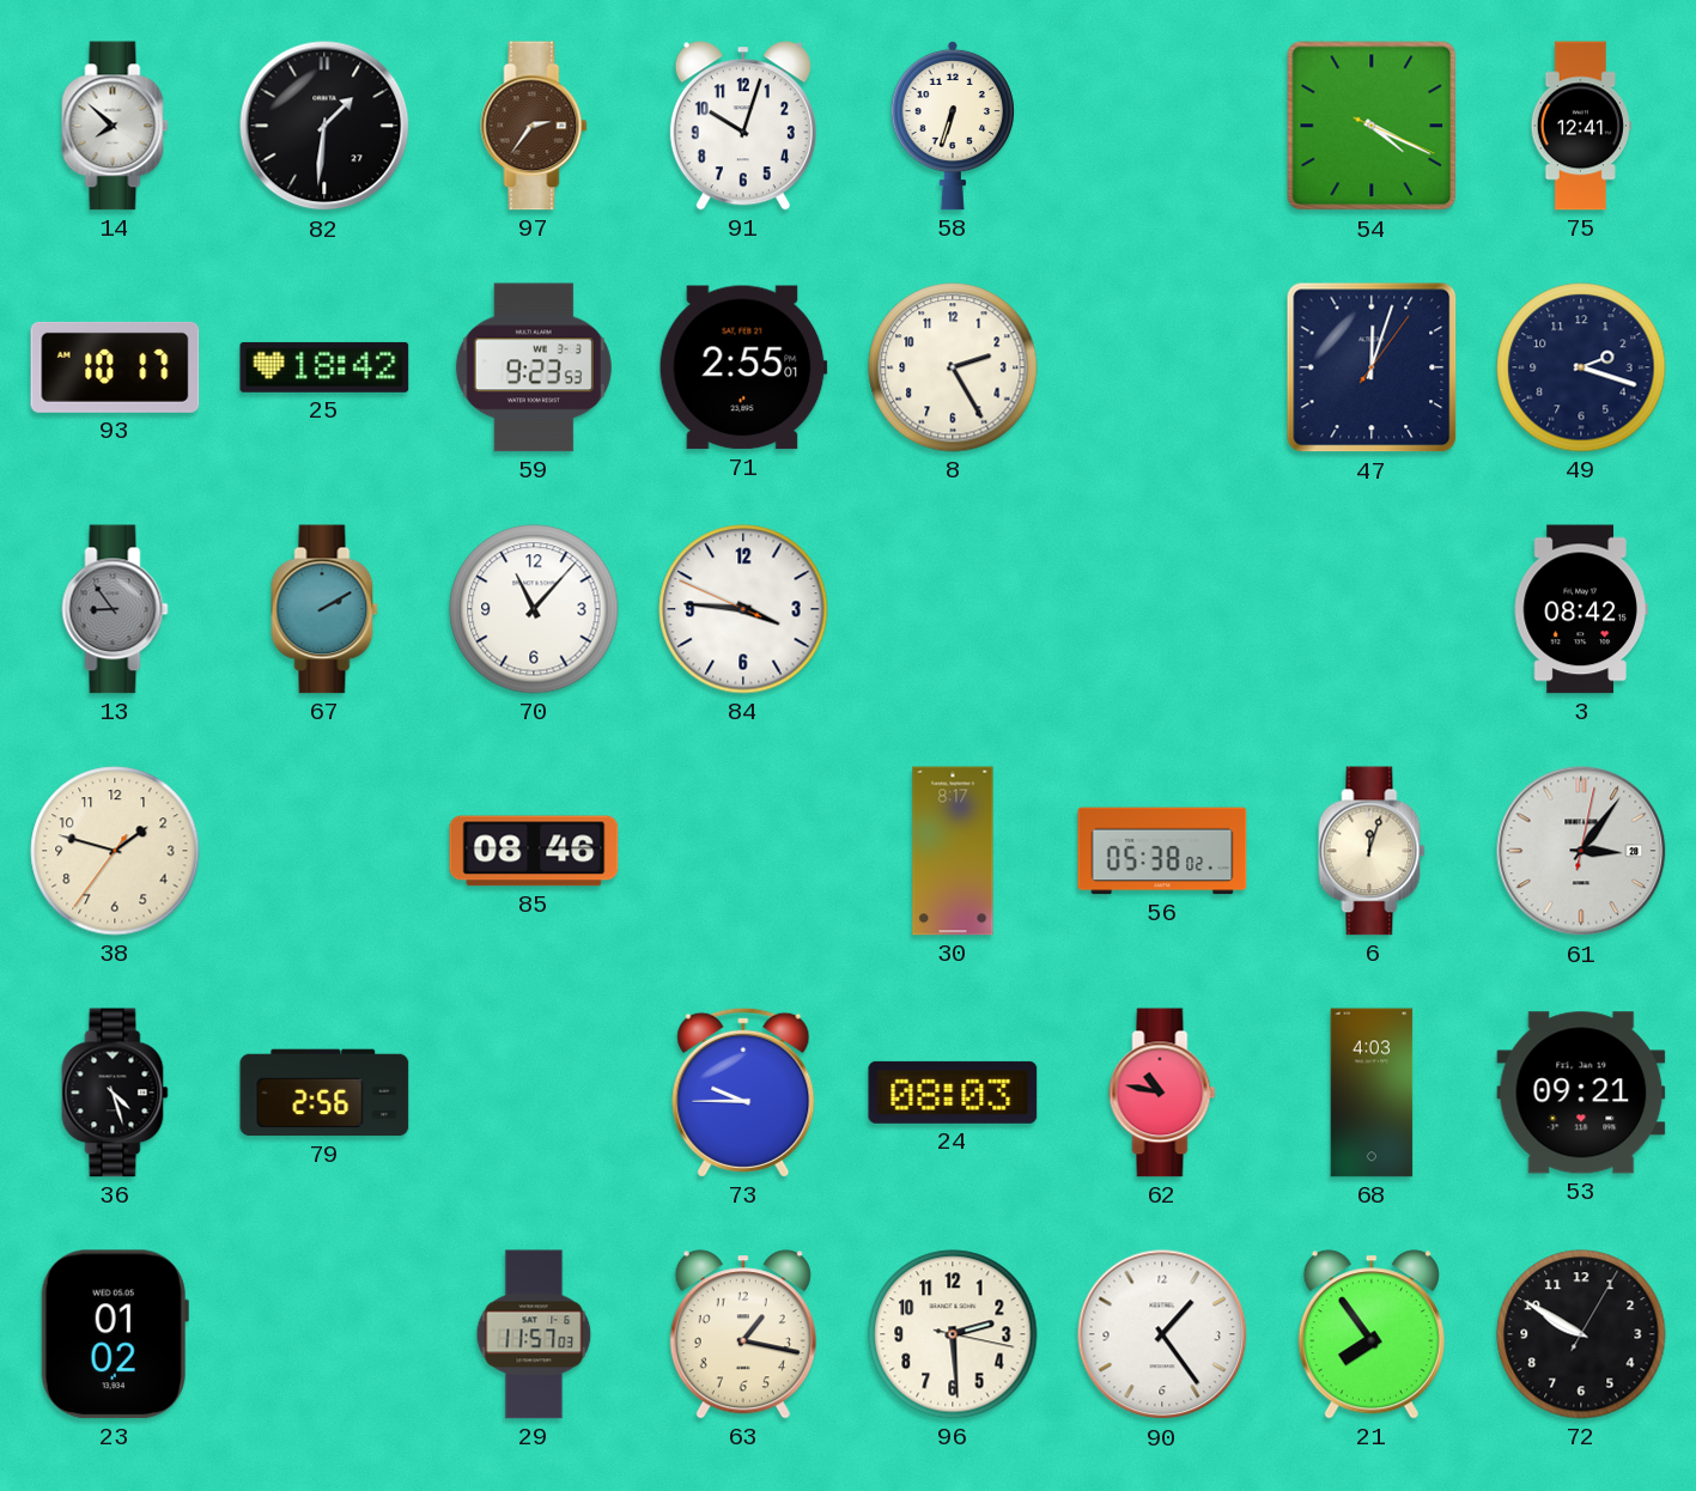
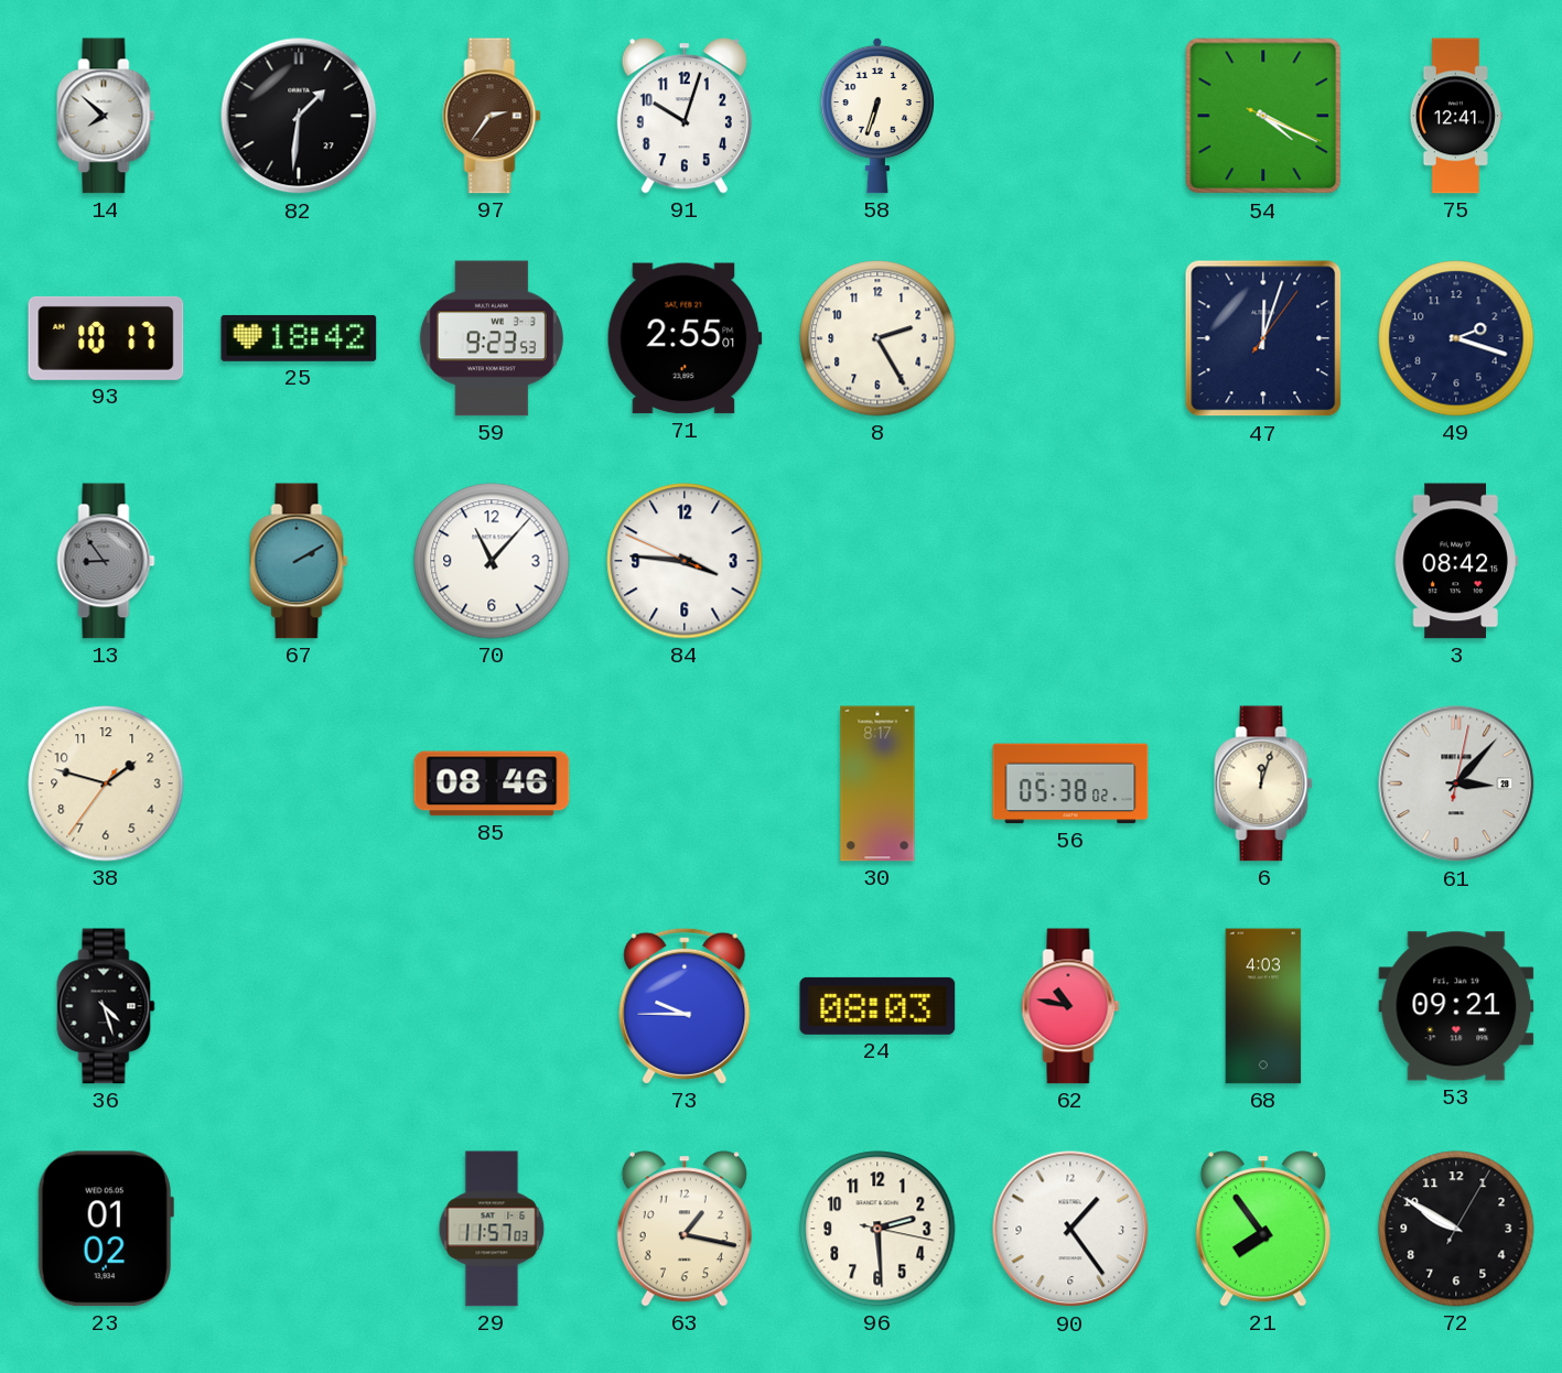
61: 3:06 -> 3:07
79: 2:56 -> none
